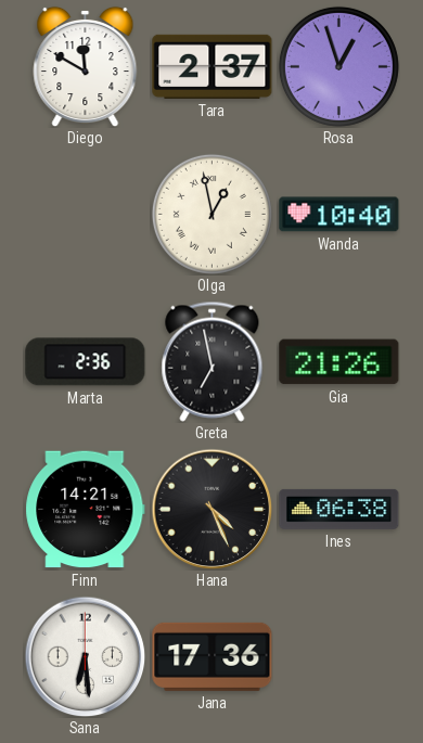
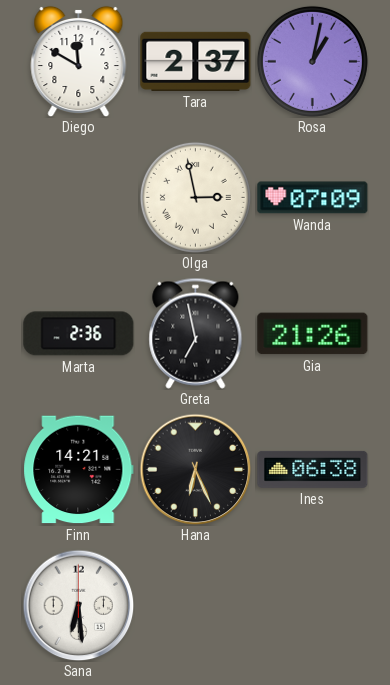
Rosa: 12:57 -> 1:02
Olga: 12:58 -> 2:58
Wanda: 10:40 -> 07:09
Hana: 4:26 -> 6:26
Jana: 17:36 -> none
